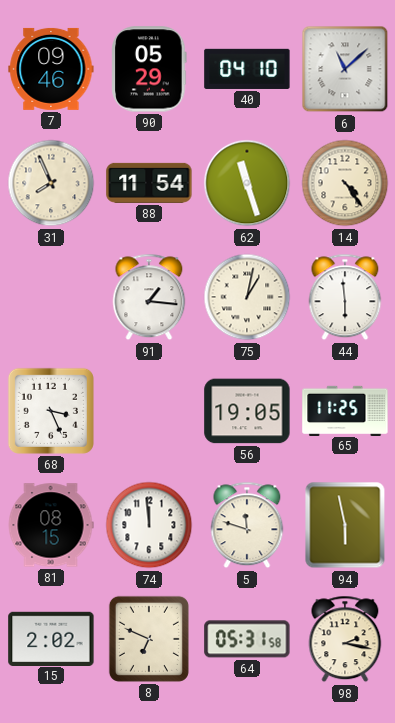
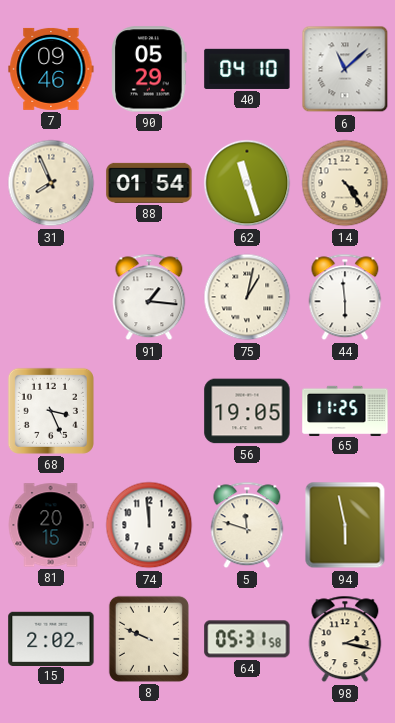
88: 11:54 -> 01:54
81: 08:15 -> 20:15
8: 6:49 -> 9:49
